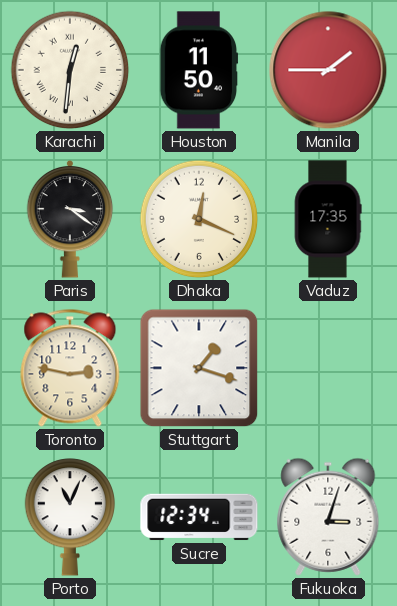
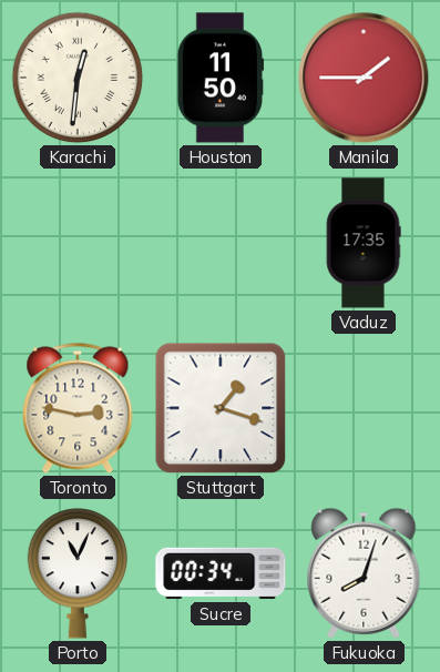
Paris: 3:21 -> none
Dhaka: 12:19 -> none
Sucre: 12:34 -> 00:34
Fukuoka: 3:03 -> 8:03
